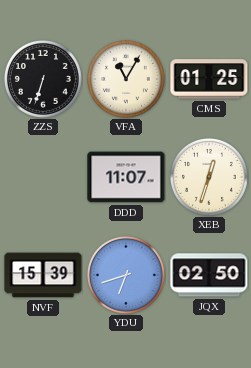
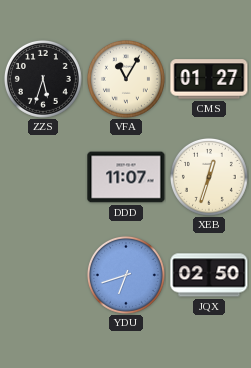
ZZS: 6:33 -> 5:33
CMS: 01:25 -> 01:27
NVF: 15:39 -> none
